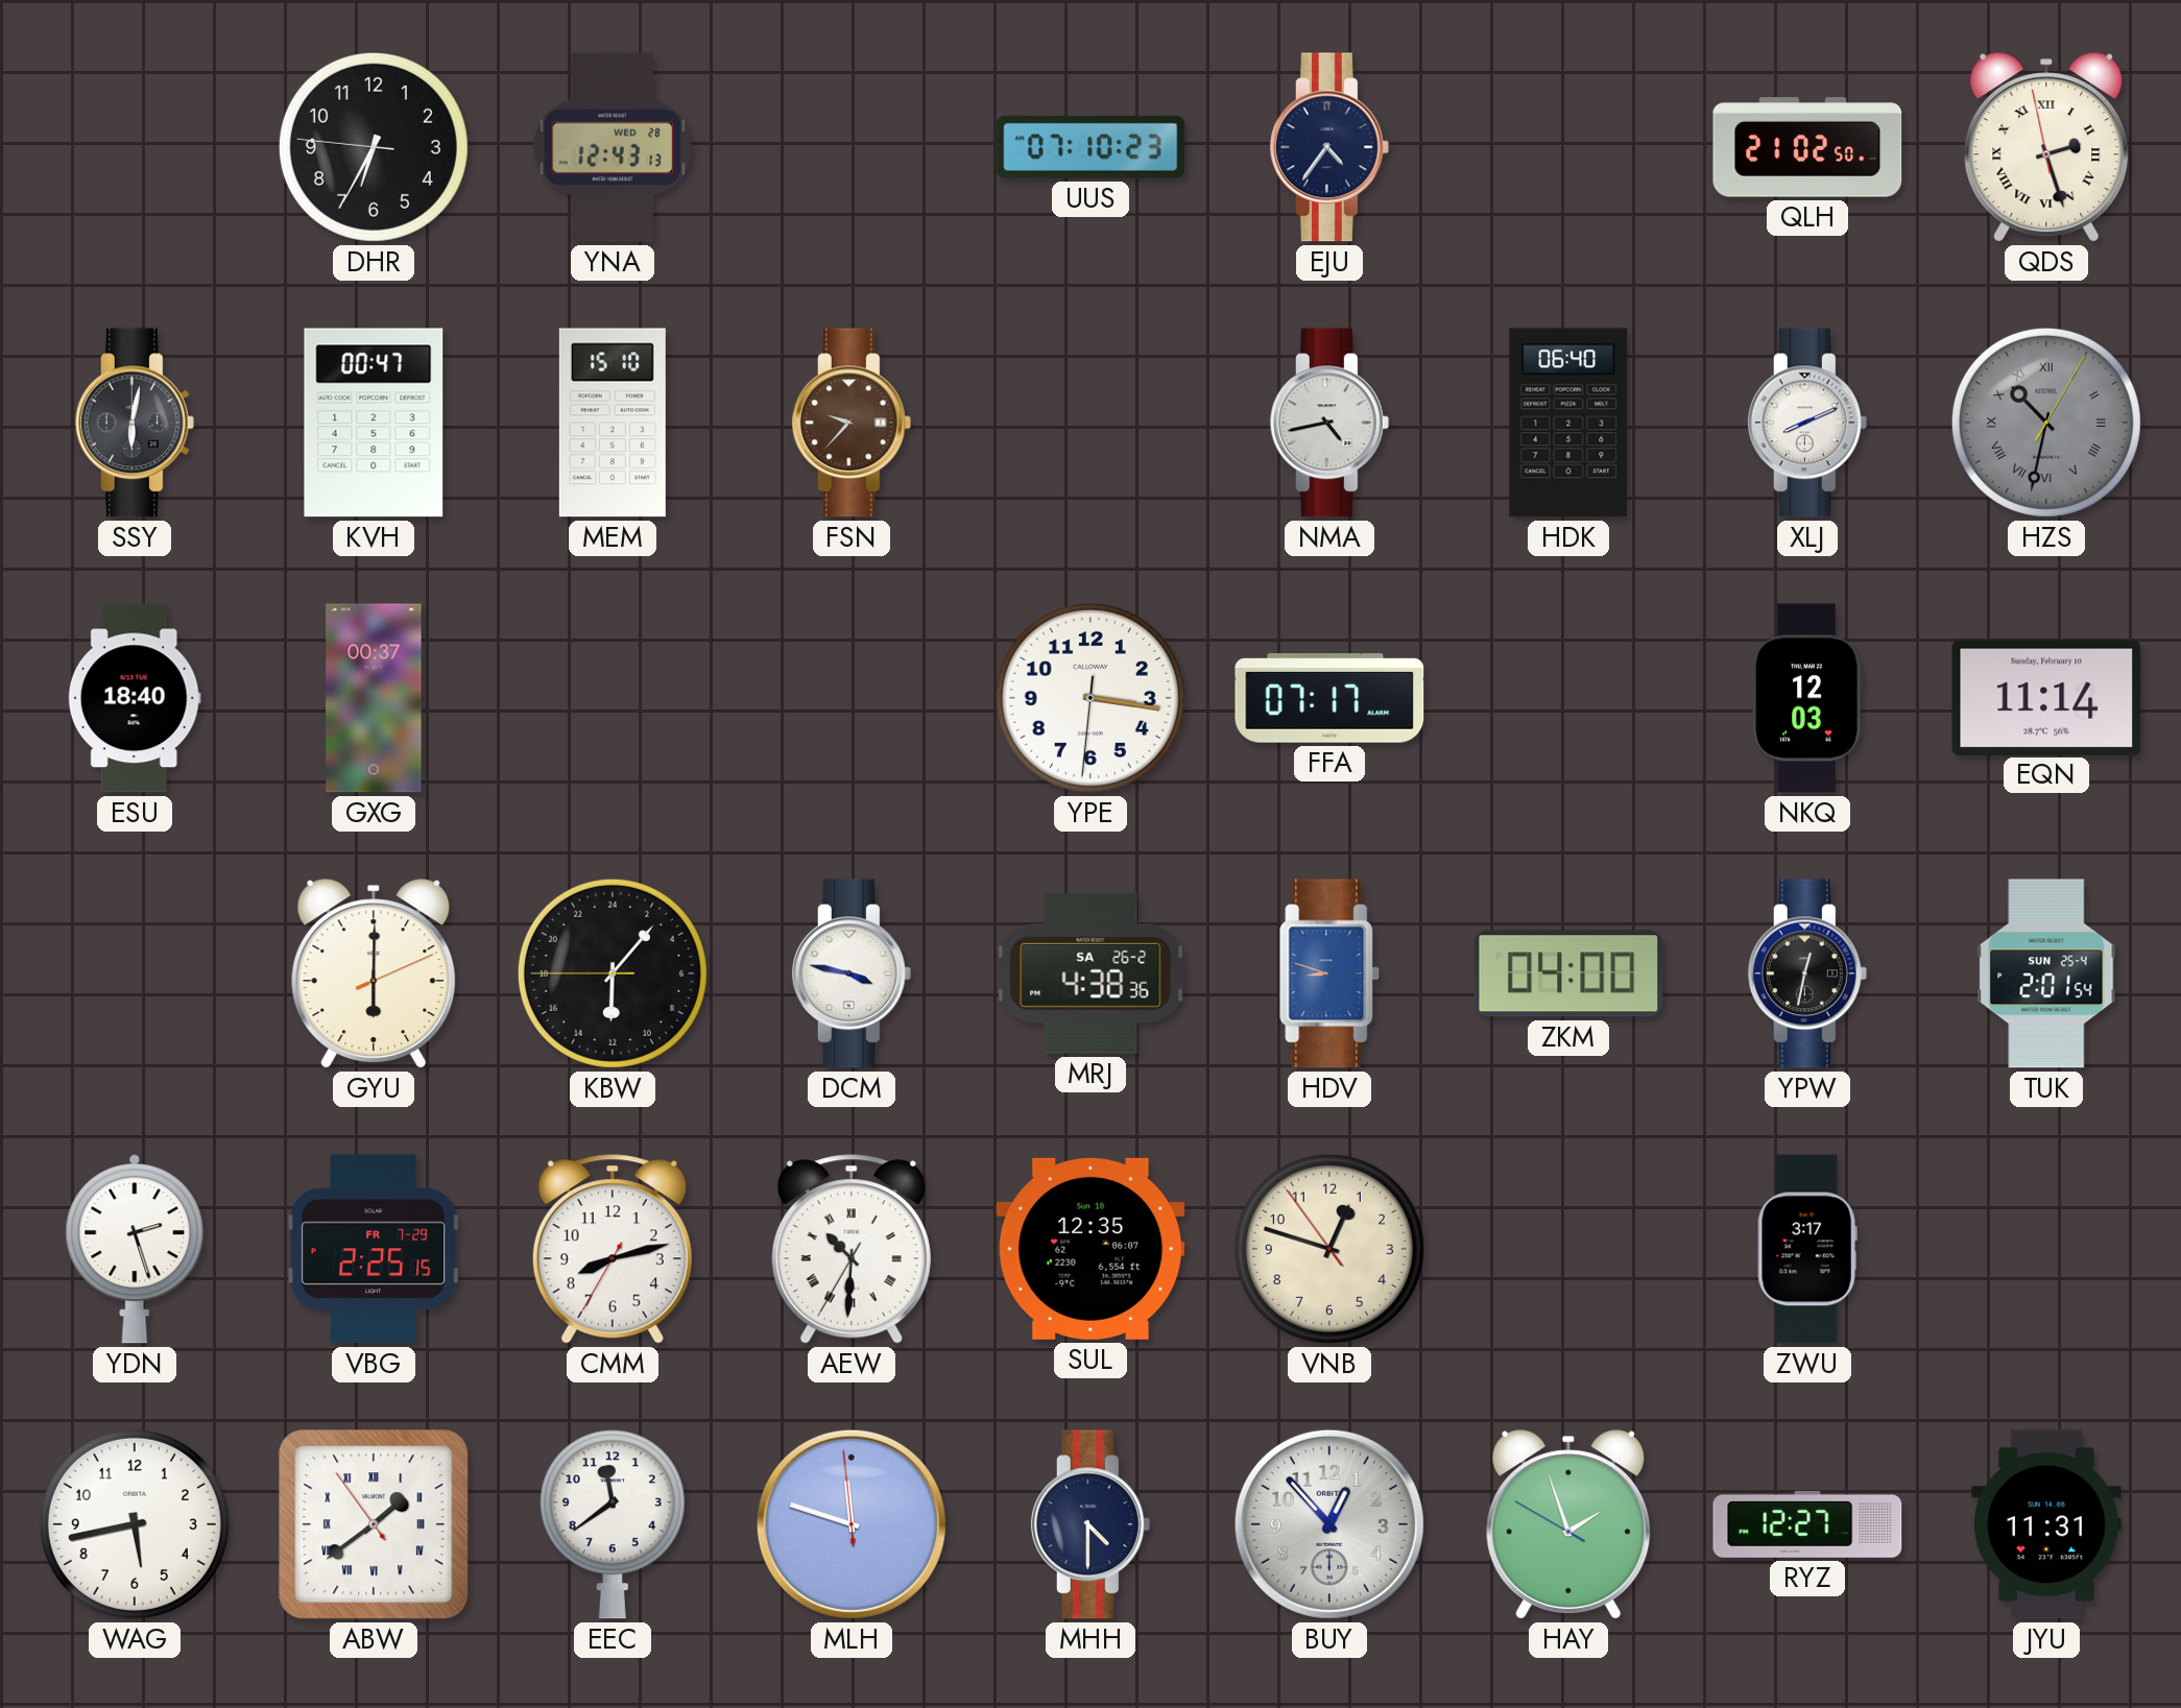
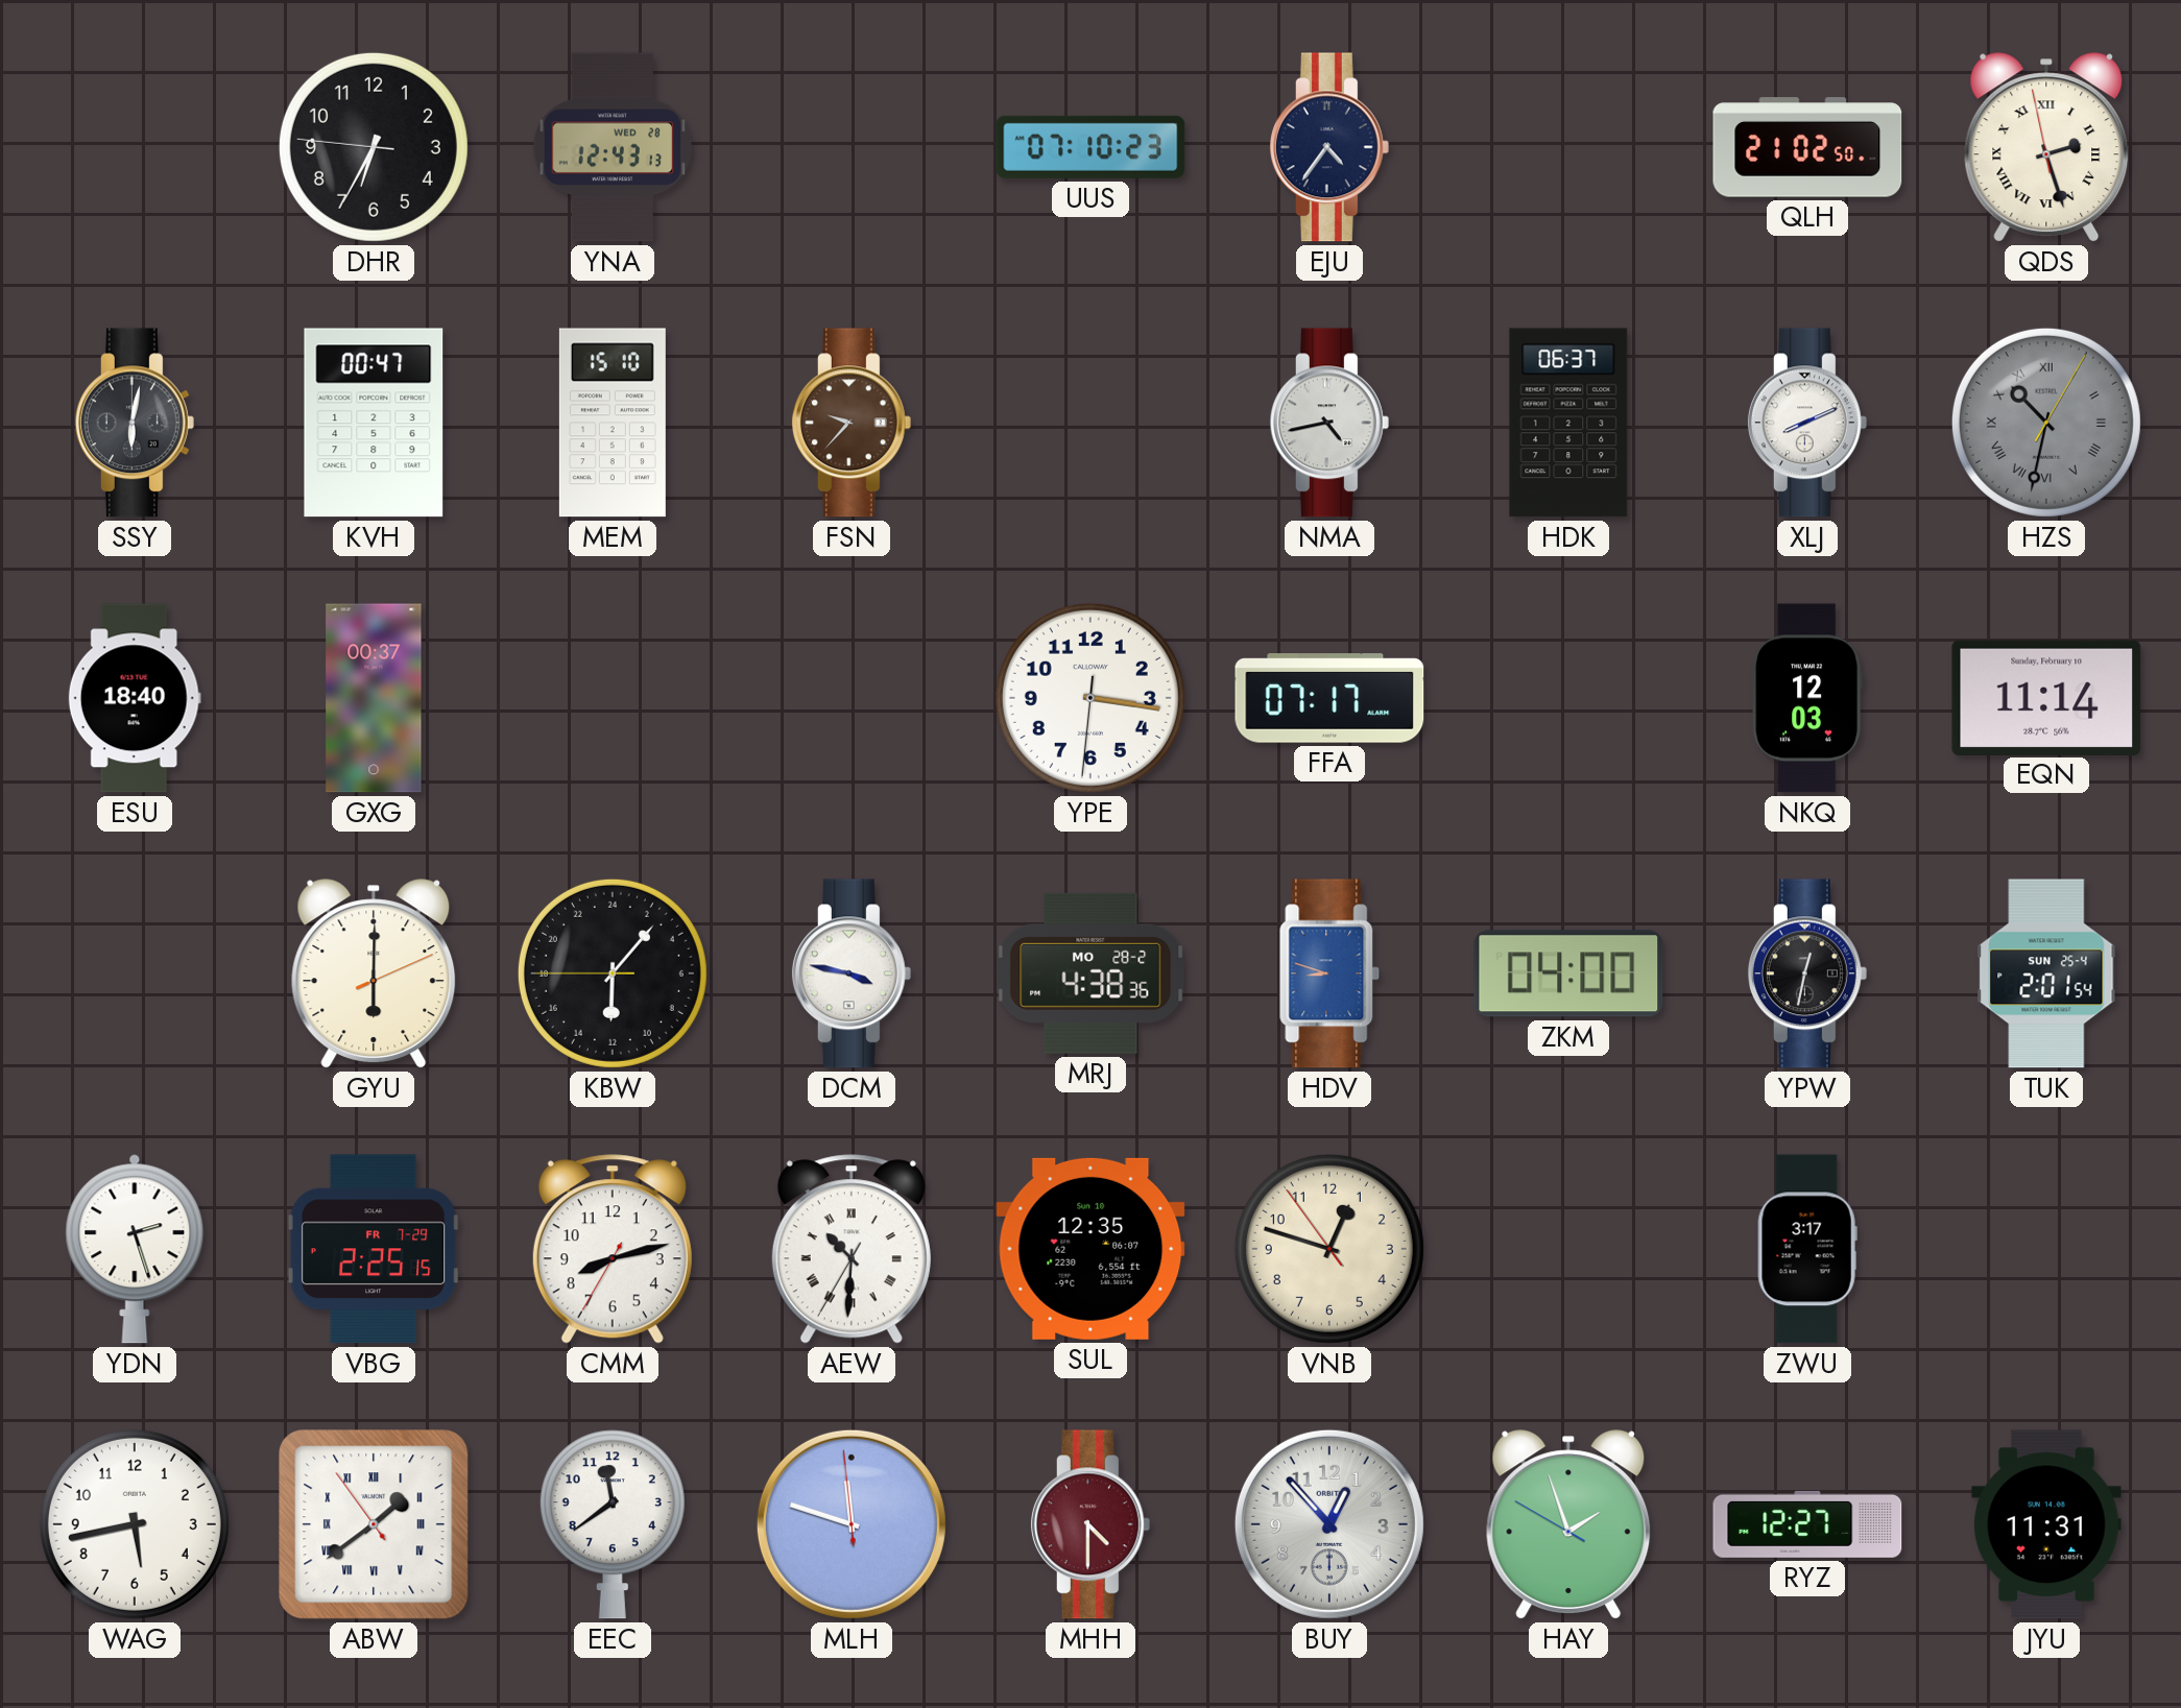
HDK: 06:40 -> 06:37
MRJ date: SA 26-2 -> MO 28-2
MHH dial: navy -> burgundy
